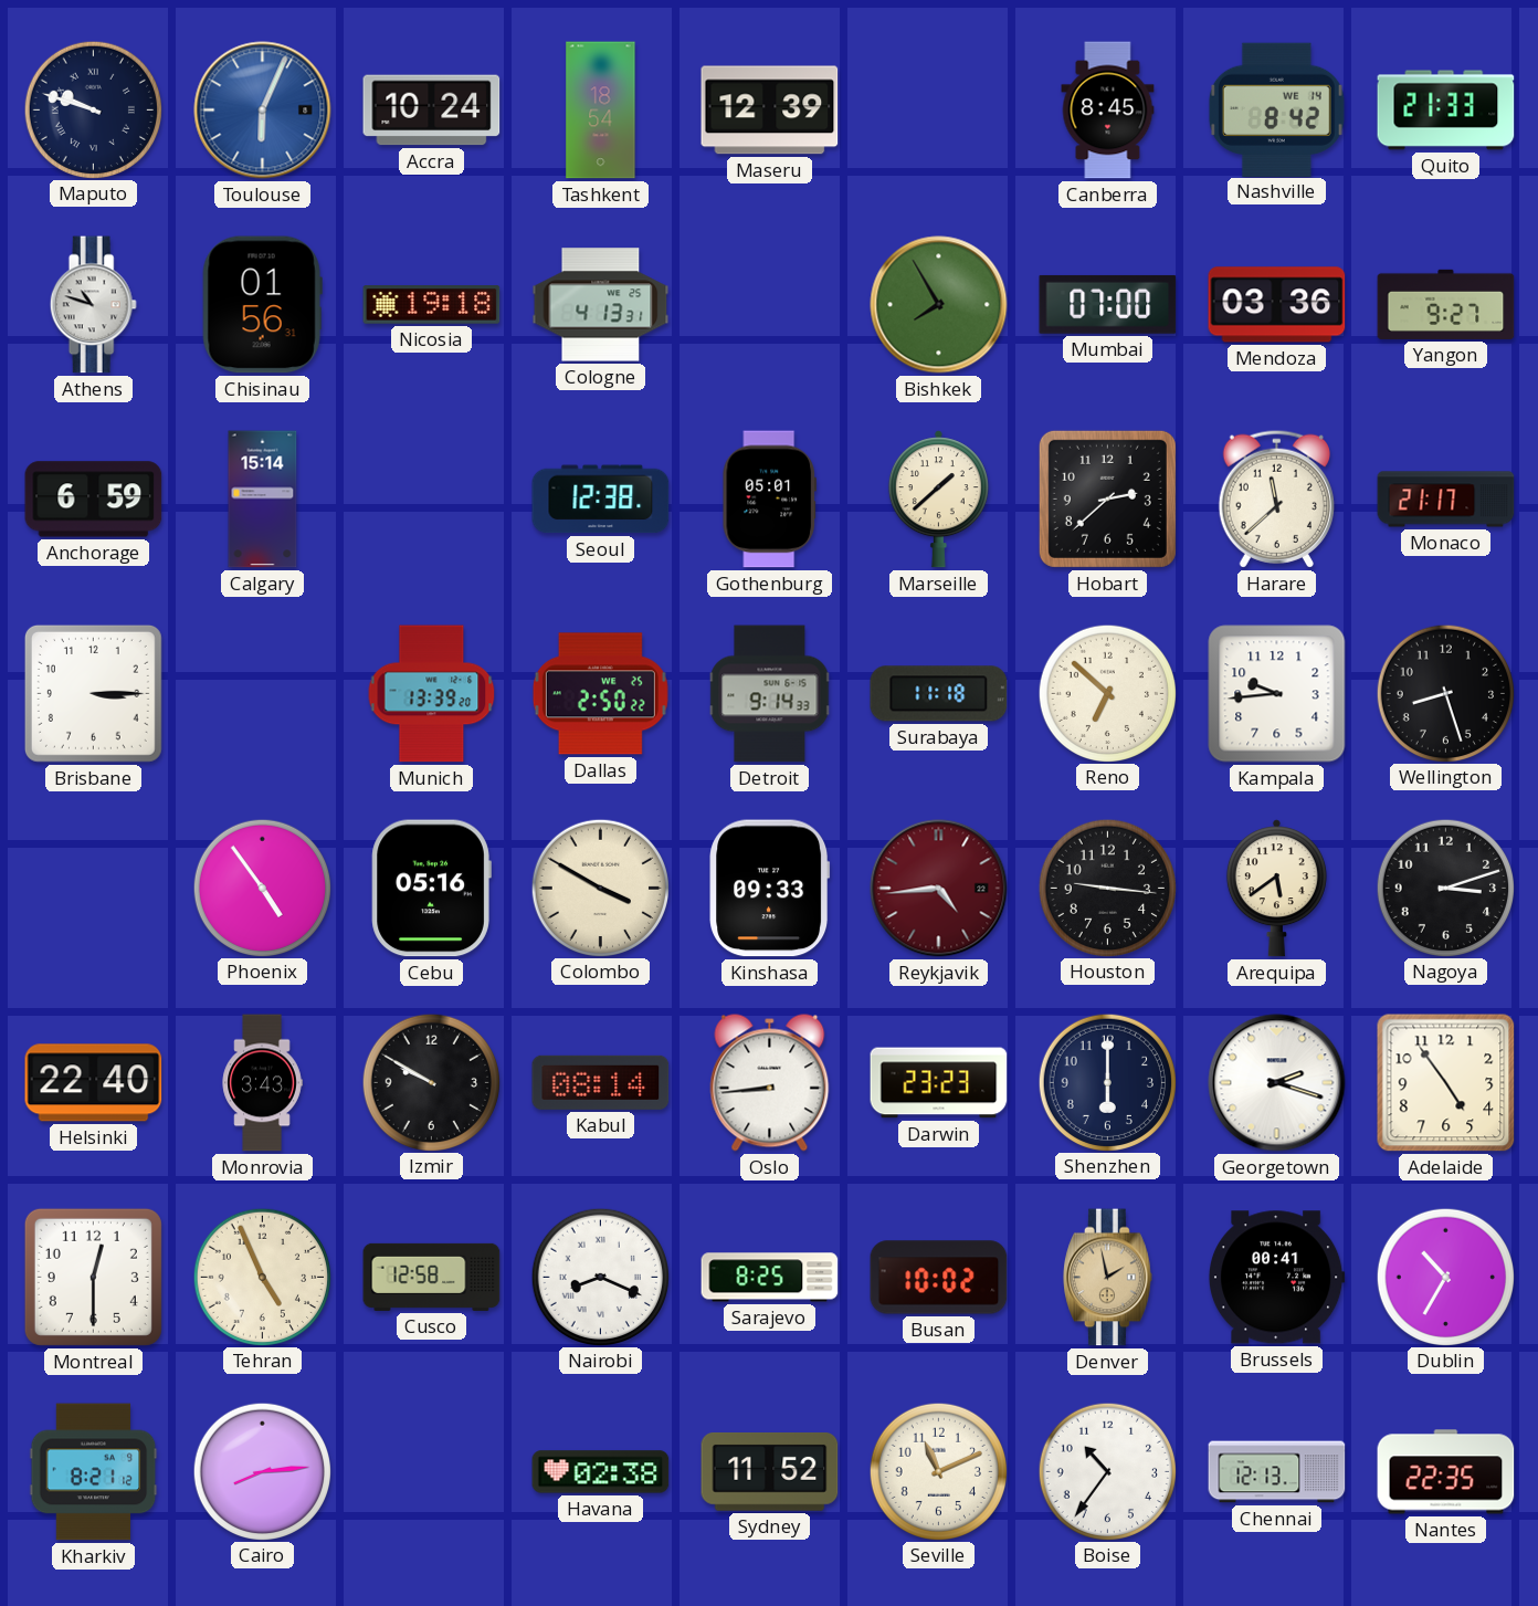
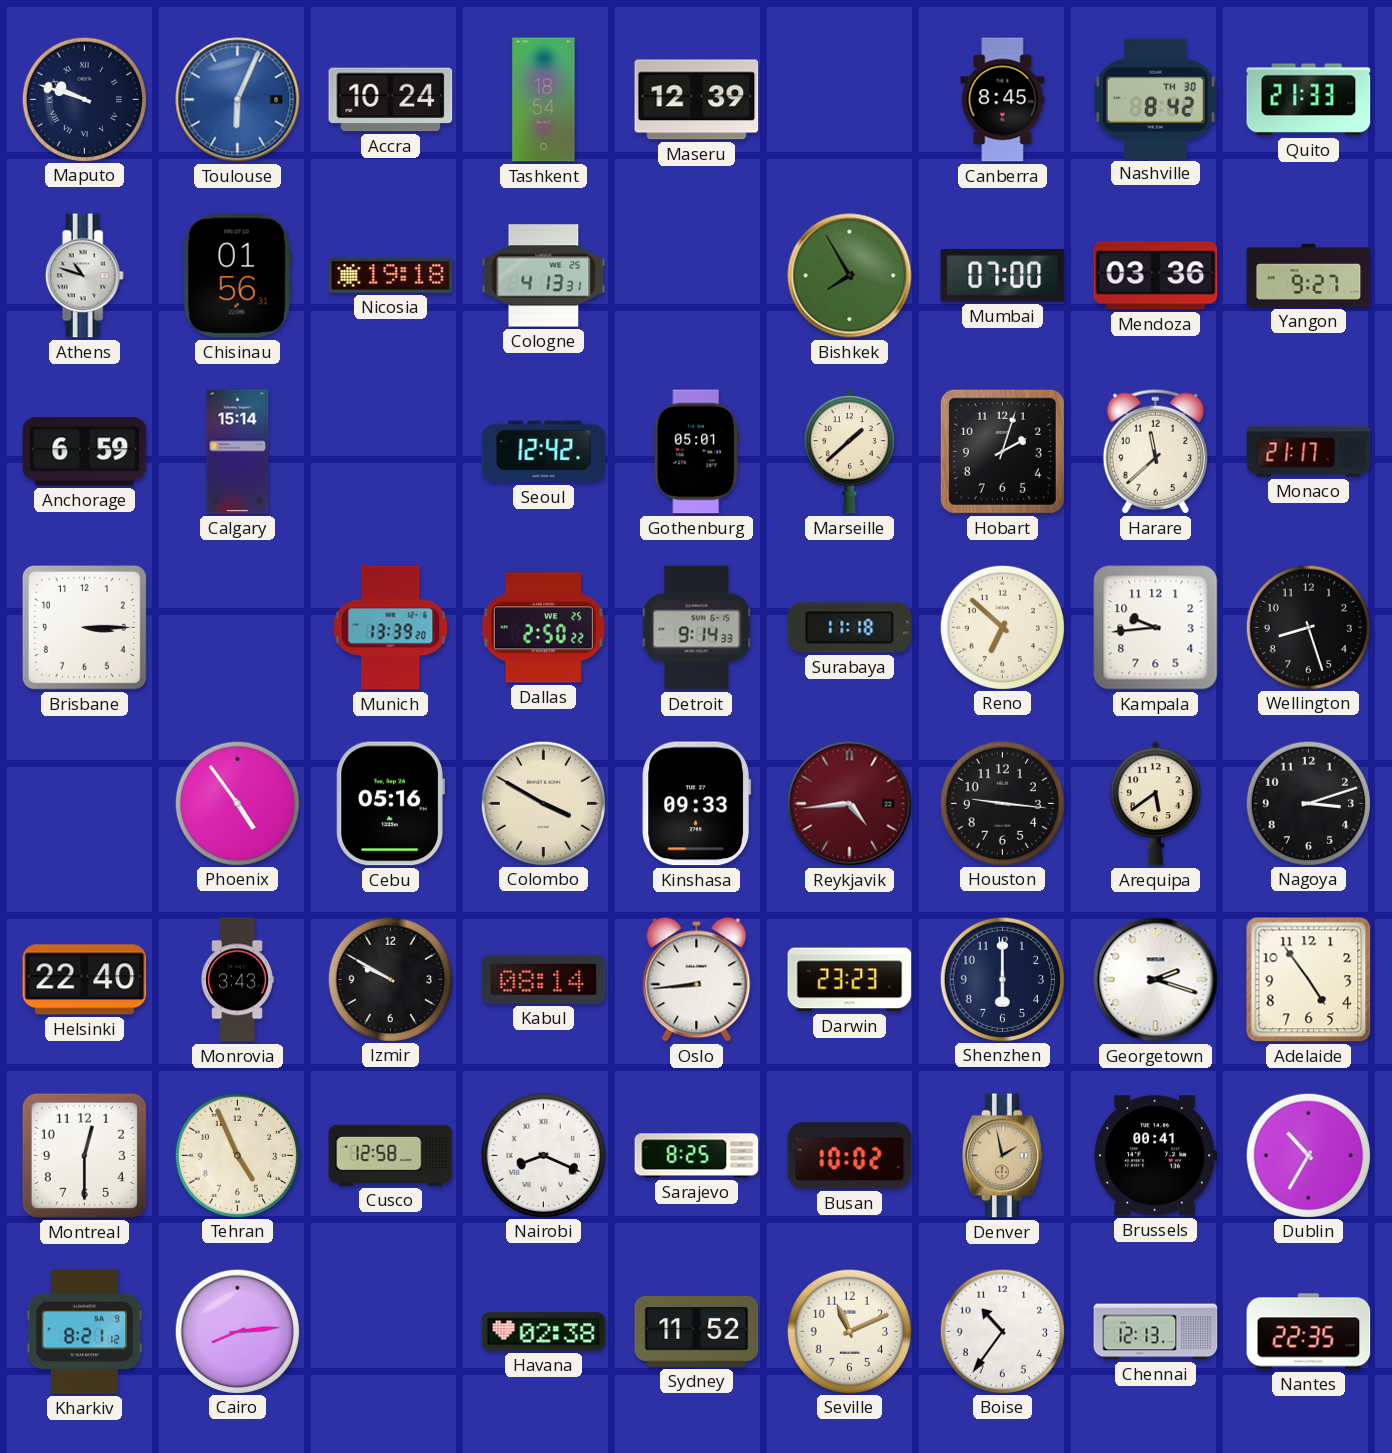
Nashville date: WE 14 -> TH 30
Seoul: 12:38 -> 12:42
Hobart: 2:38 -> 2:03
